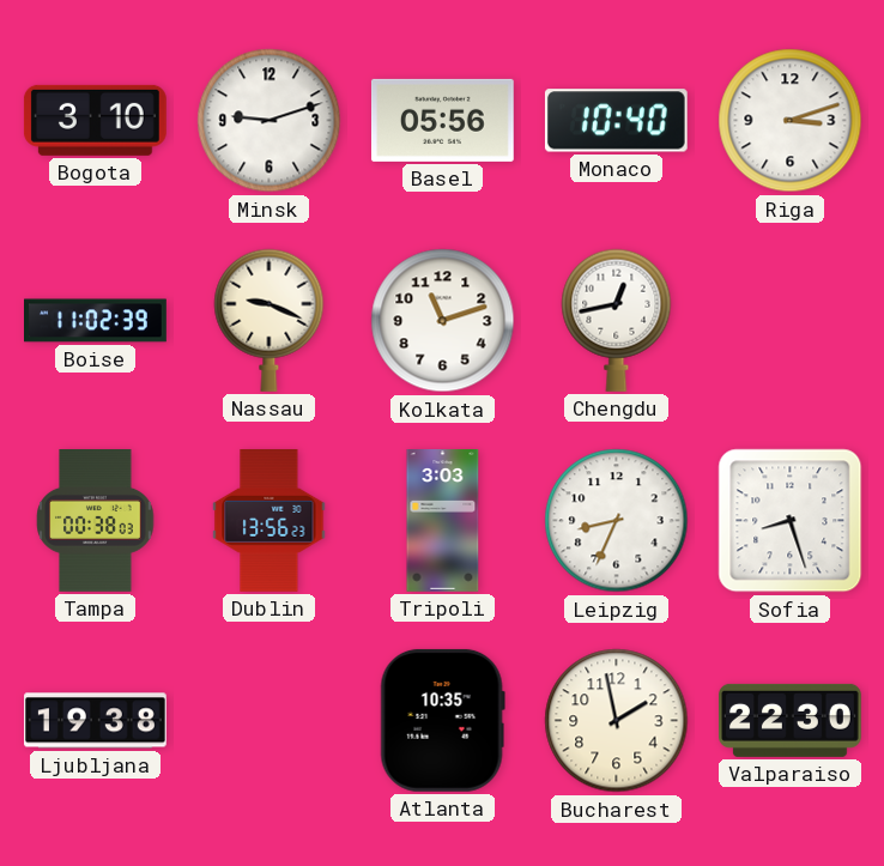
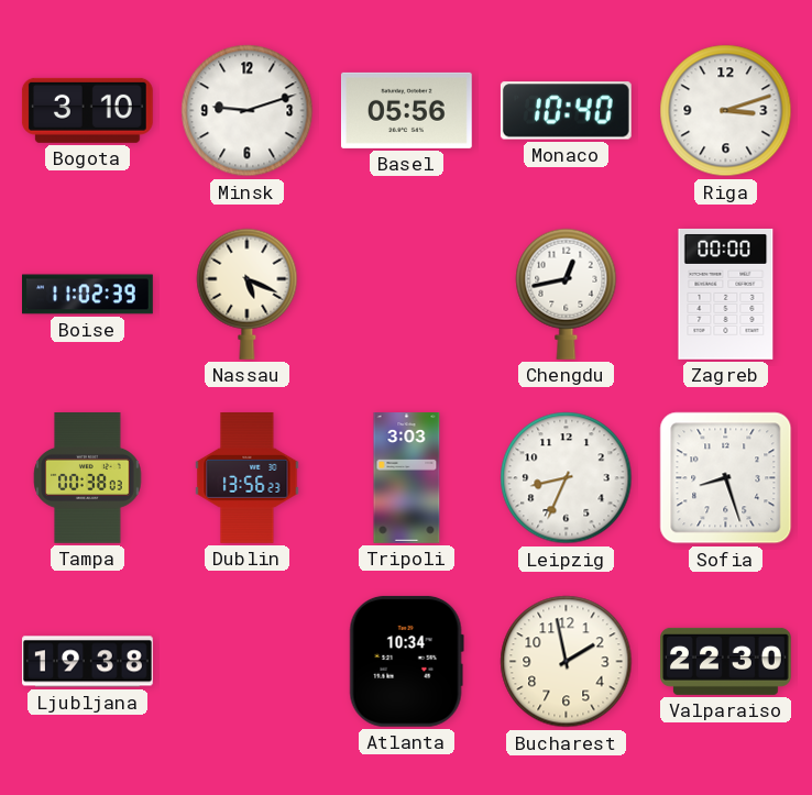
Nassau: 9:19 -> 5:19
Kolkata: 11:12 -> none
Zagreb: none -> 00:00
Atlanta: 10:35 -> 10:34
